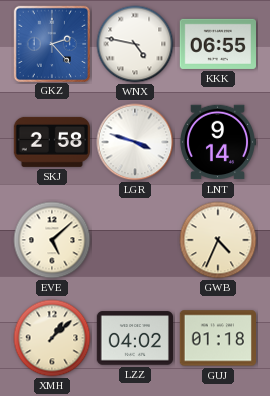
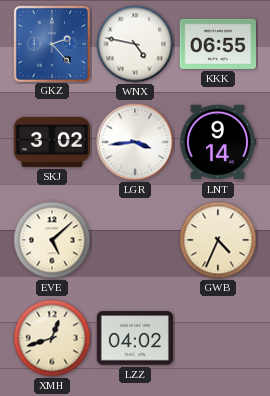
SKJ: 2:58 -> 3:02
LGR: 3:48 -> 3:44
XMH: 1:08 -> 12:42
GUJ: 01:18 -> none
